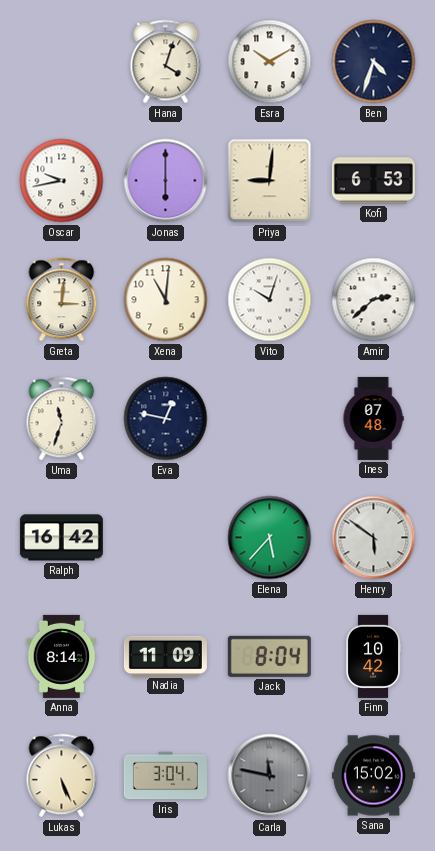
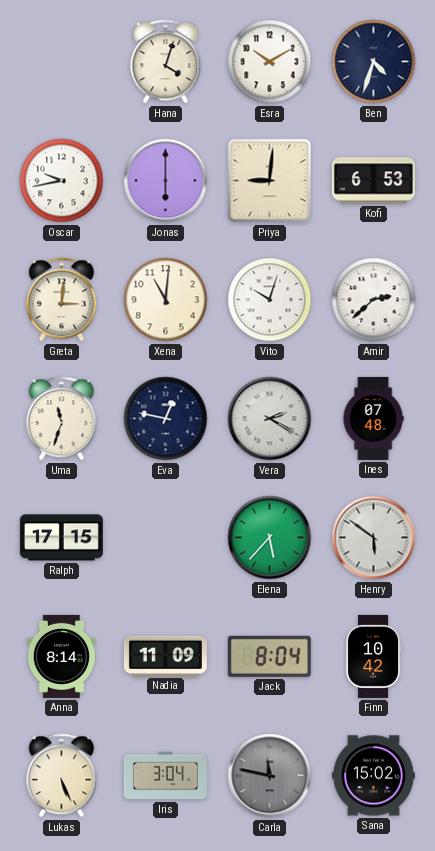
Vera: none -> 2:20
Ralph: 16:42 -> 17:15
